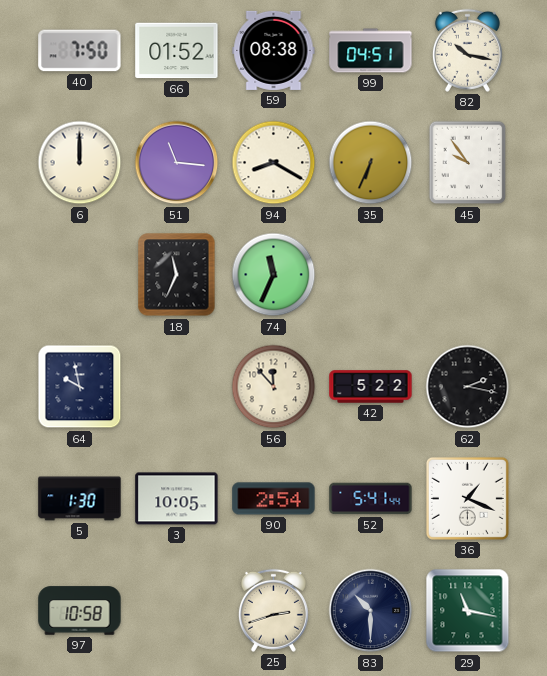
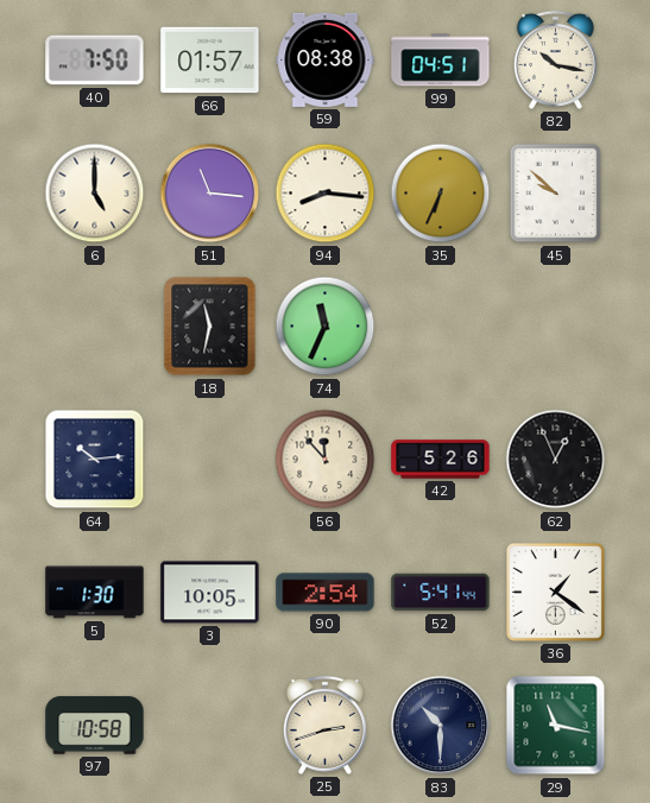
66: 01:52 -> 01:57
6: 12:00 -> 5:00
94: 8:20 -> 8:16
45: 9:54 -> 9:52
18: 11:34 -> 11:32
64: 9:58 -> 10:14
42: 5:22 -> 5:26
62: 2:17 -> 12:56
36: 1:19 -> 1:21
